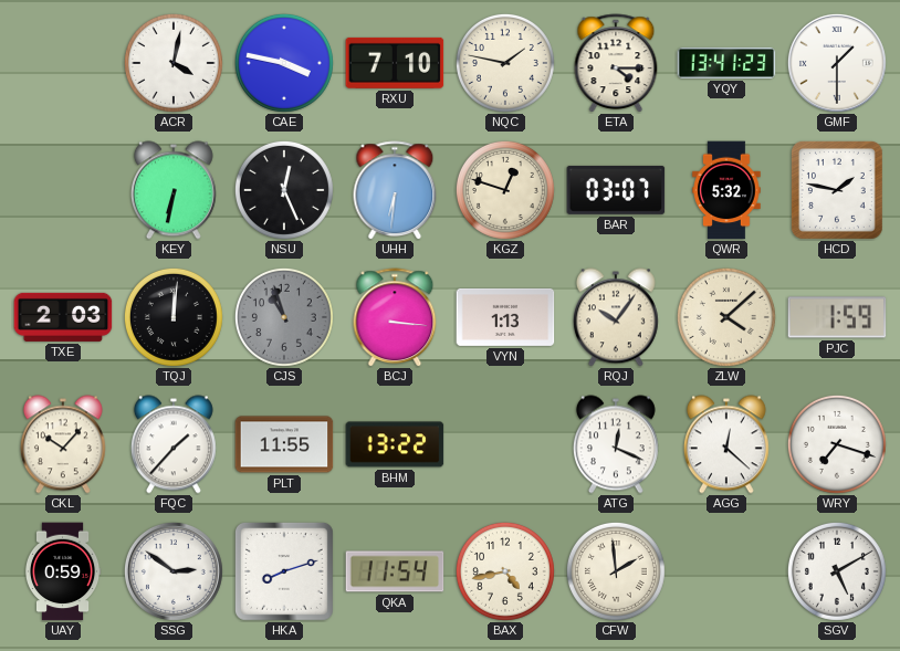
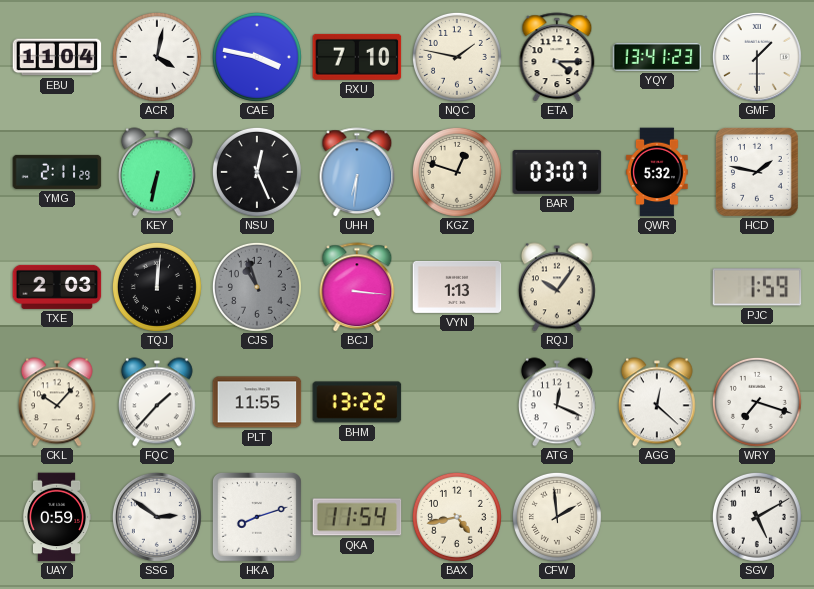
EBU: none -> 11:04
YMG: none -> 2:11
ZLW: 4:08 -> none
